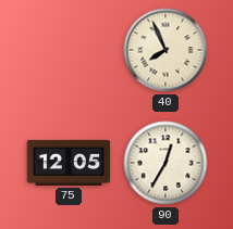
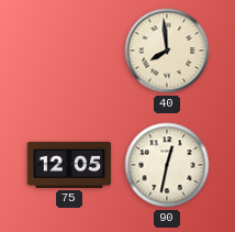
40: 7:56 -> 7:59
90: 12:35 -> 12:32
